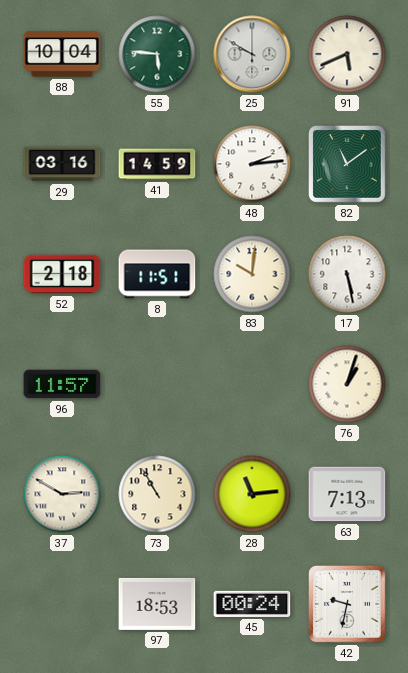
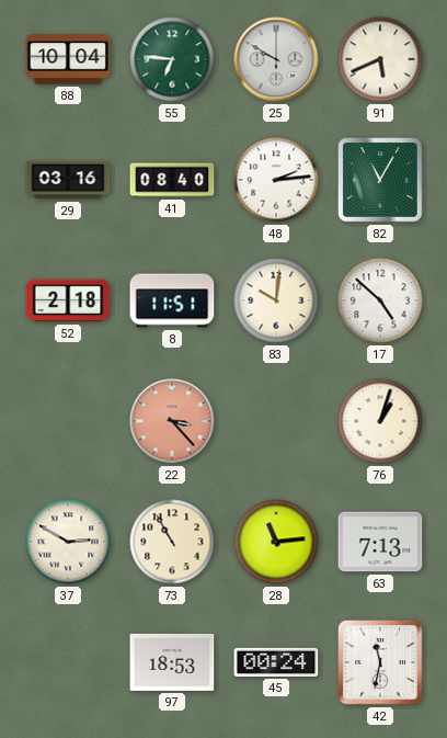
55: 5:46 -> 6:46
41: 14:59 -> 08:40
82: 11:09 -> 11:05
17: 5:28 -> 4:52
96: 11:57 -> none
22: none -> 3:23
42: 9:32 -> 11:32
